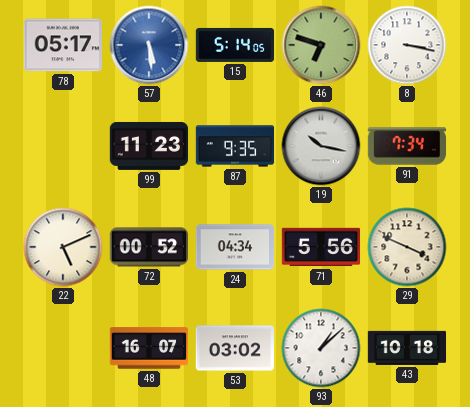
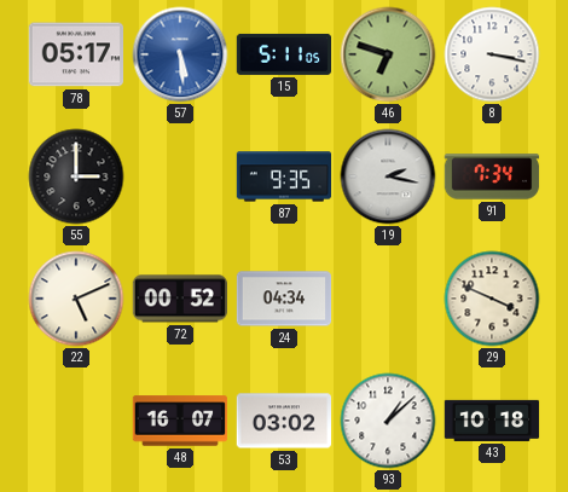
15: 5:14 -> 5:11
55: none -> 3:00
99: 11:23 -> none
19: 10:17 -> 2:17
71: 5:56 -> none
